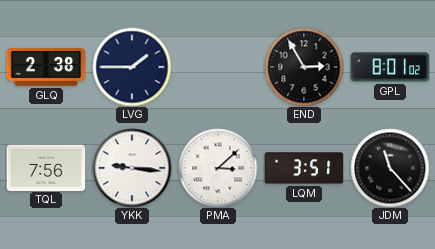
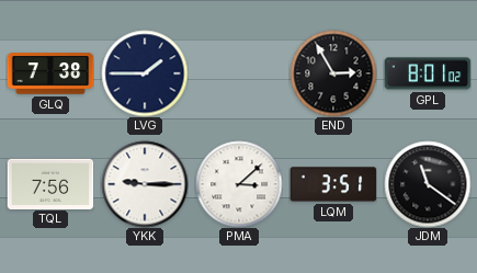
GLQ: 2:38 -> 7:38
YKK: 9:16 -> 9:15
JDM: 11:23 -> 11:21
